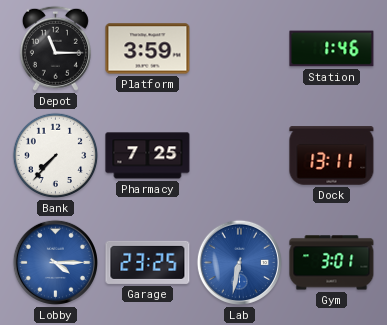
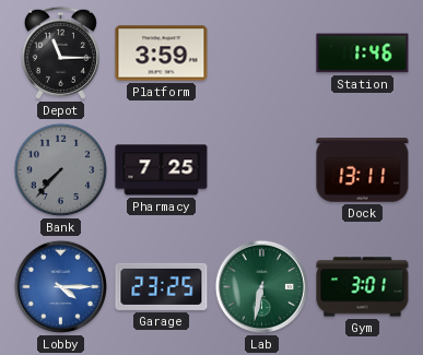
Bank dial: white -> grey
Lab dial: blue -> green
